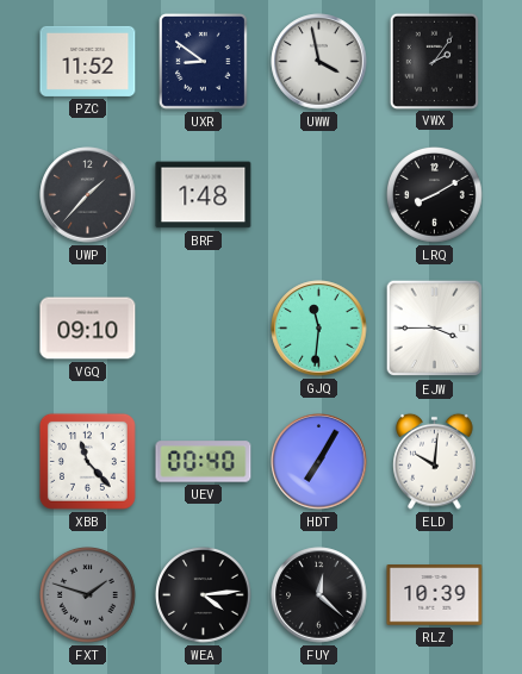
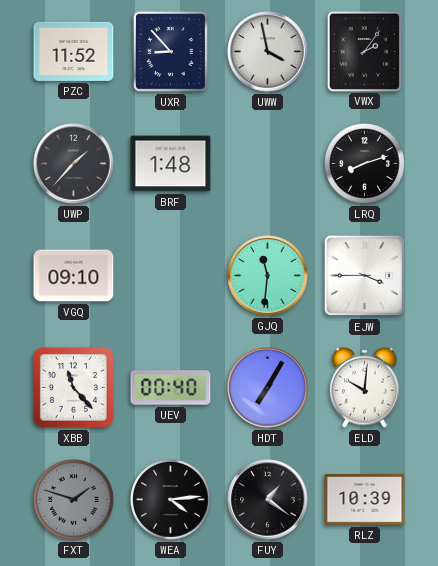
UXR: 8:51 -> 8:53
LRQ: 8:10 -> 8:12
FUY: 12:22 -> 1:21
